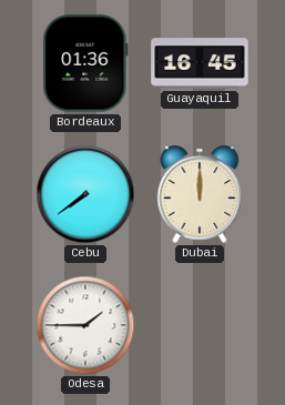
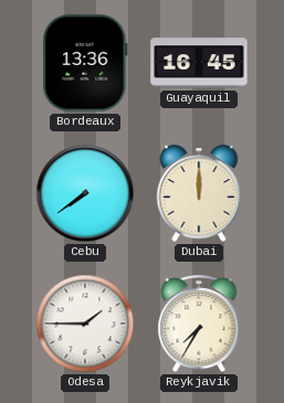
Bordeaux: 01:36 -> 13:36
Reykjavik: none -> 7:35
